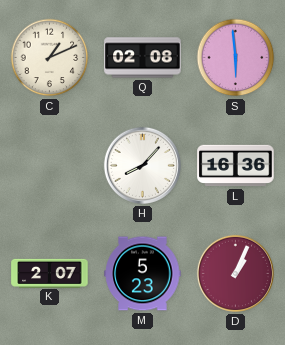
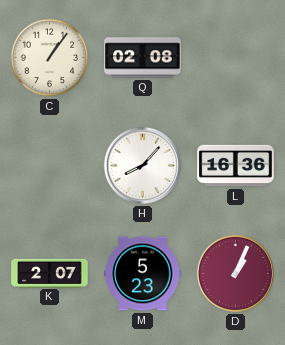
C: 1:11 -> 1:06
S: 5:59 -> none
